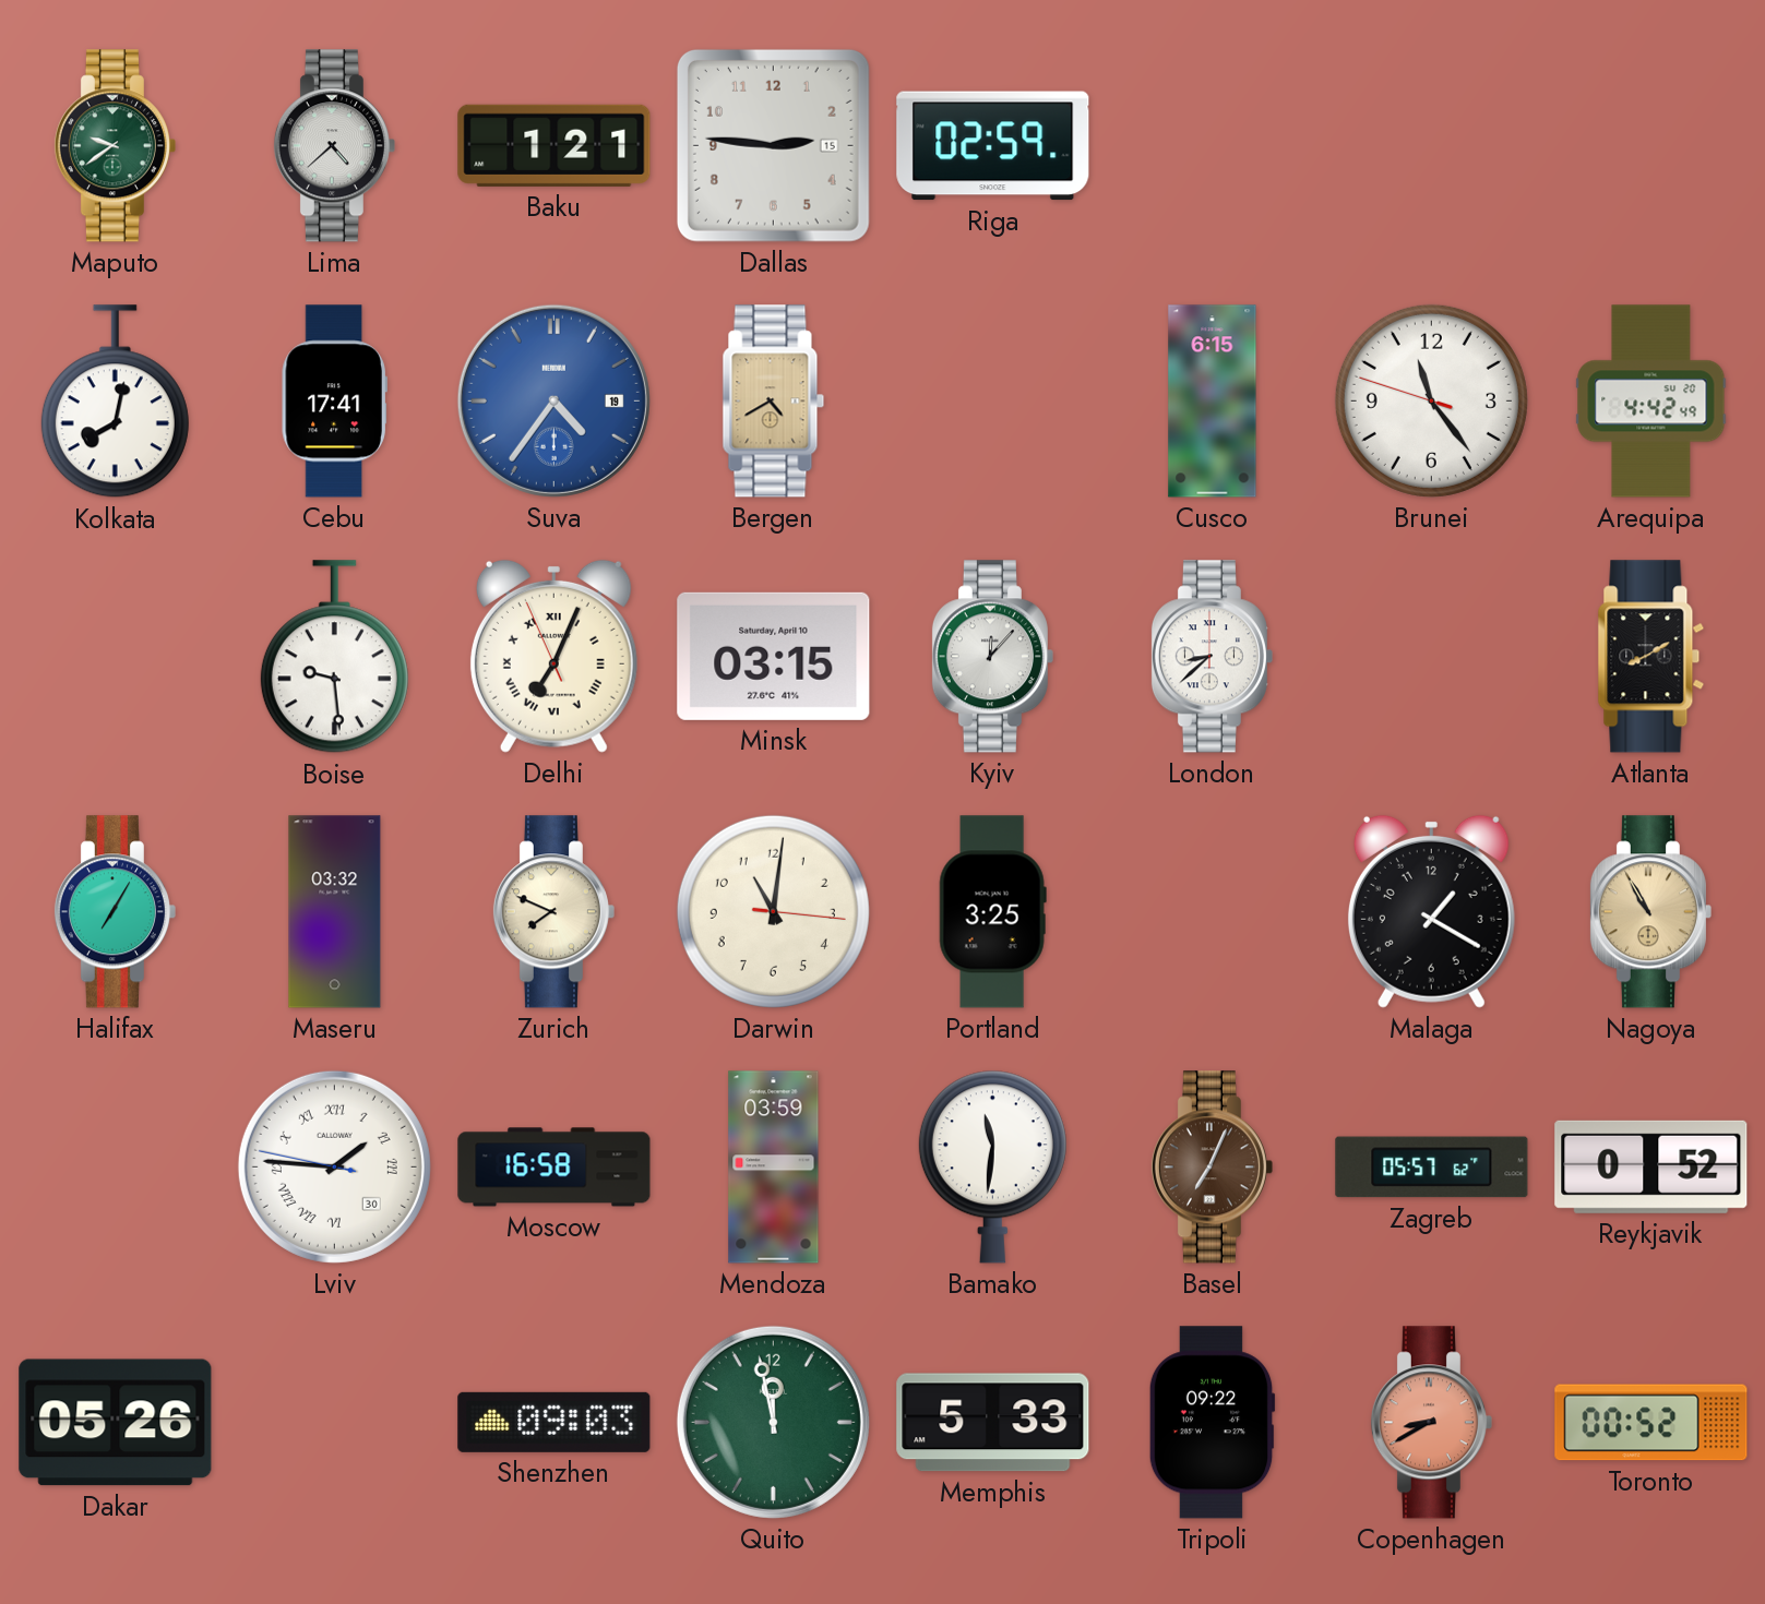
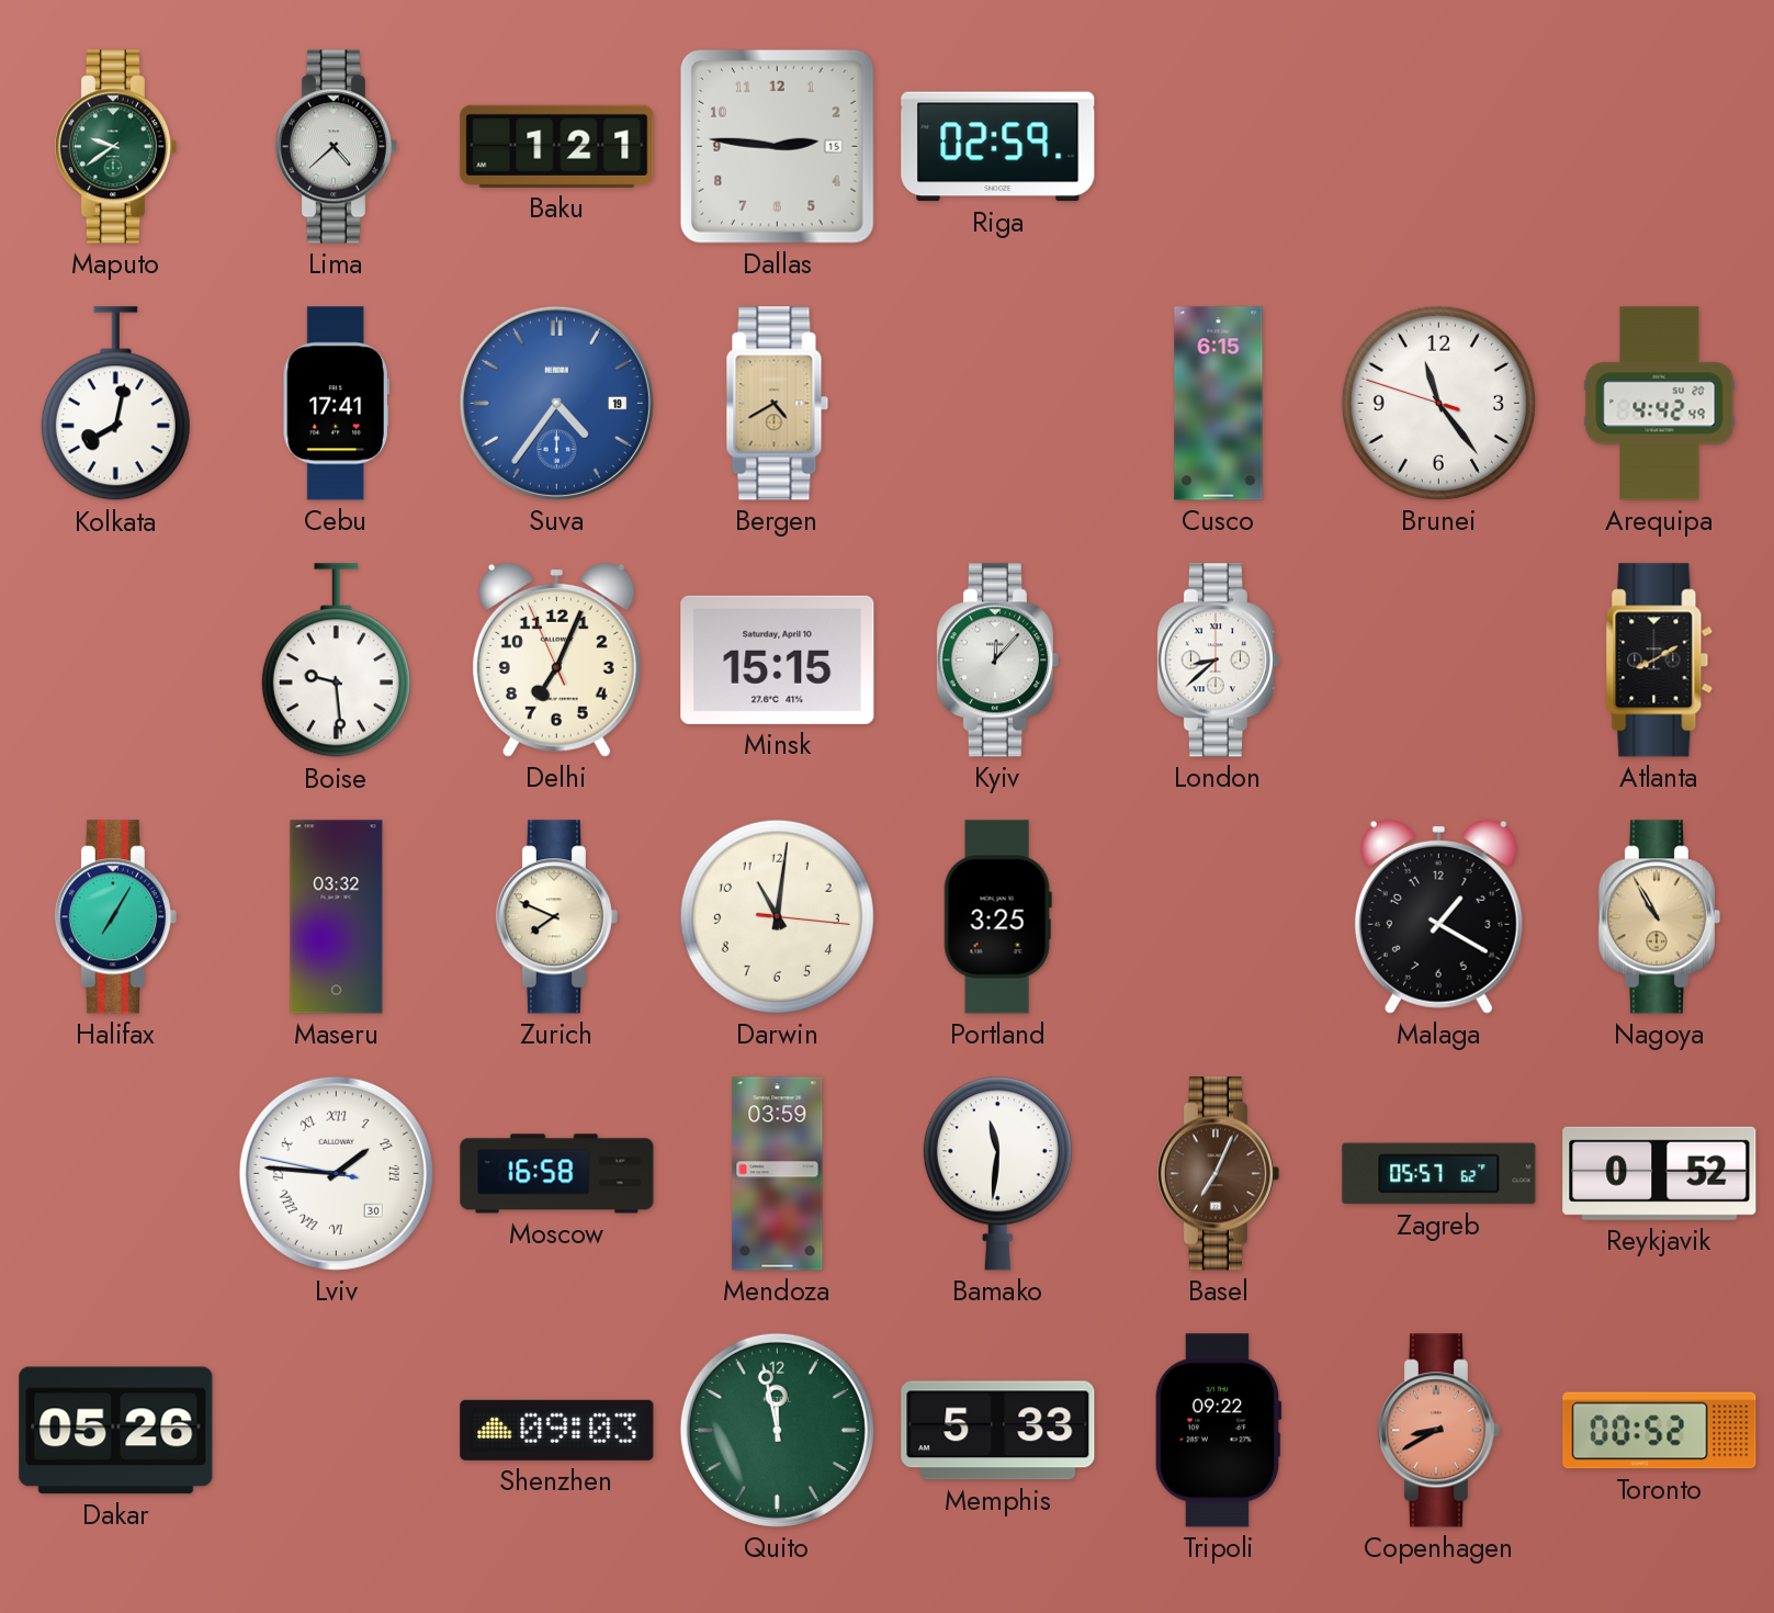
Delhi numerals: Roman -> Arabic
Minsk: 03:15 -> 15:15
